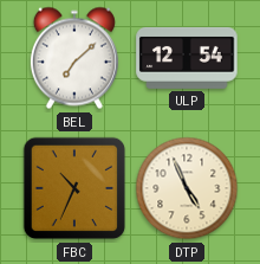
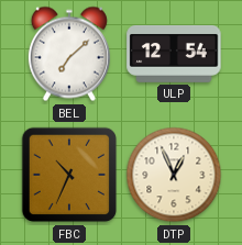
DTP: 4:56 -> 12:56
